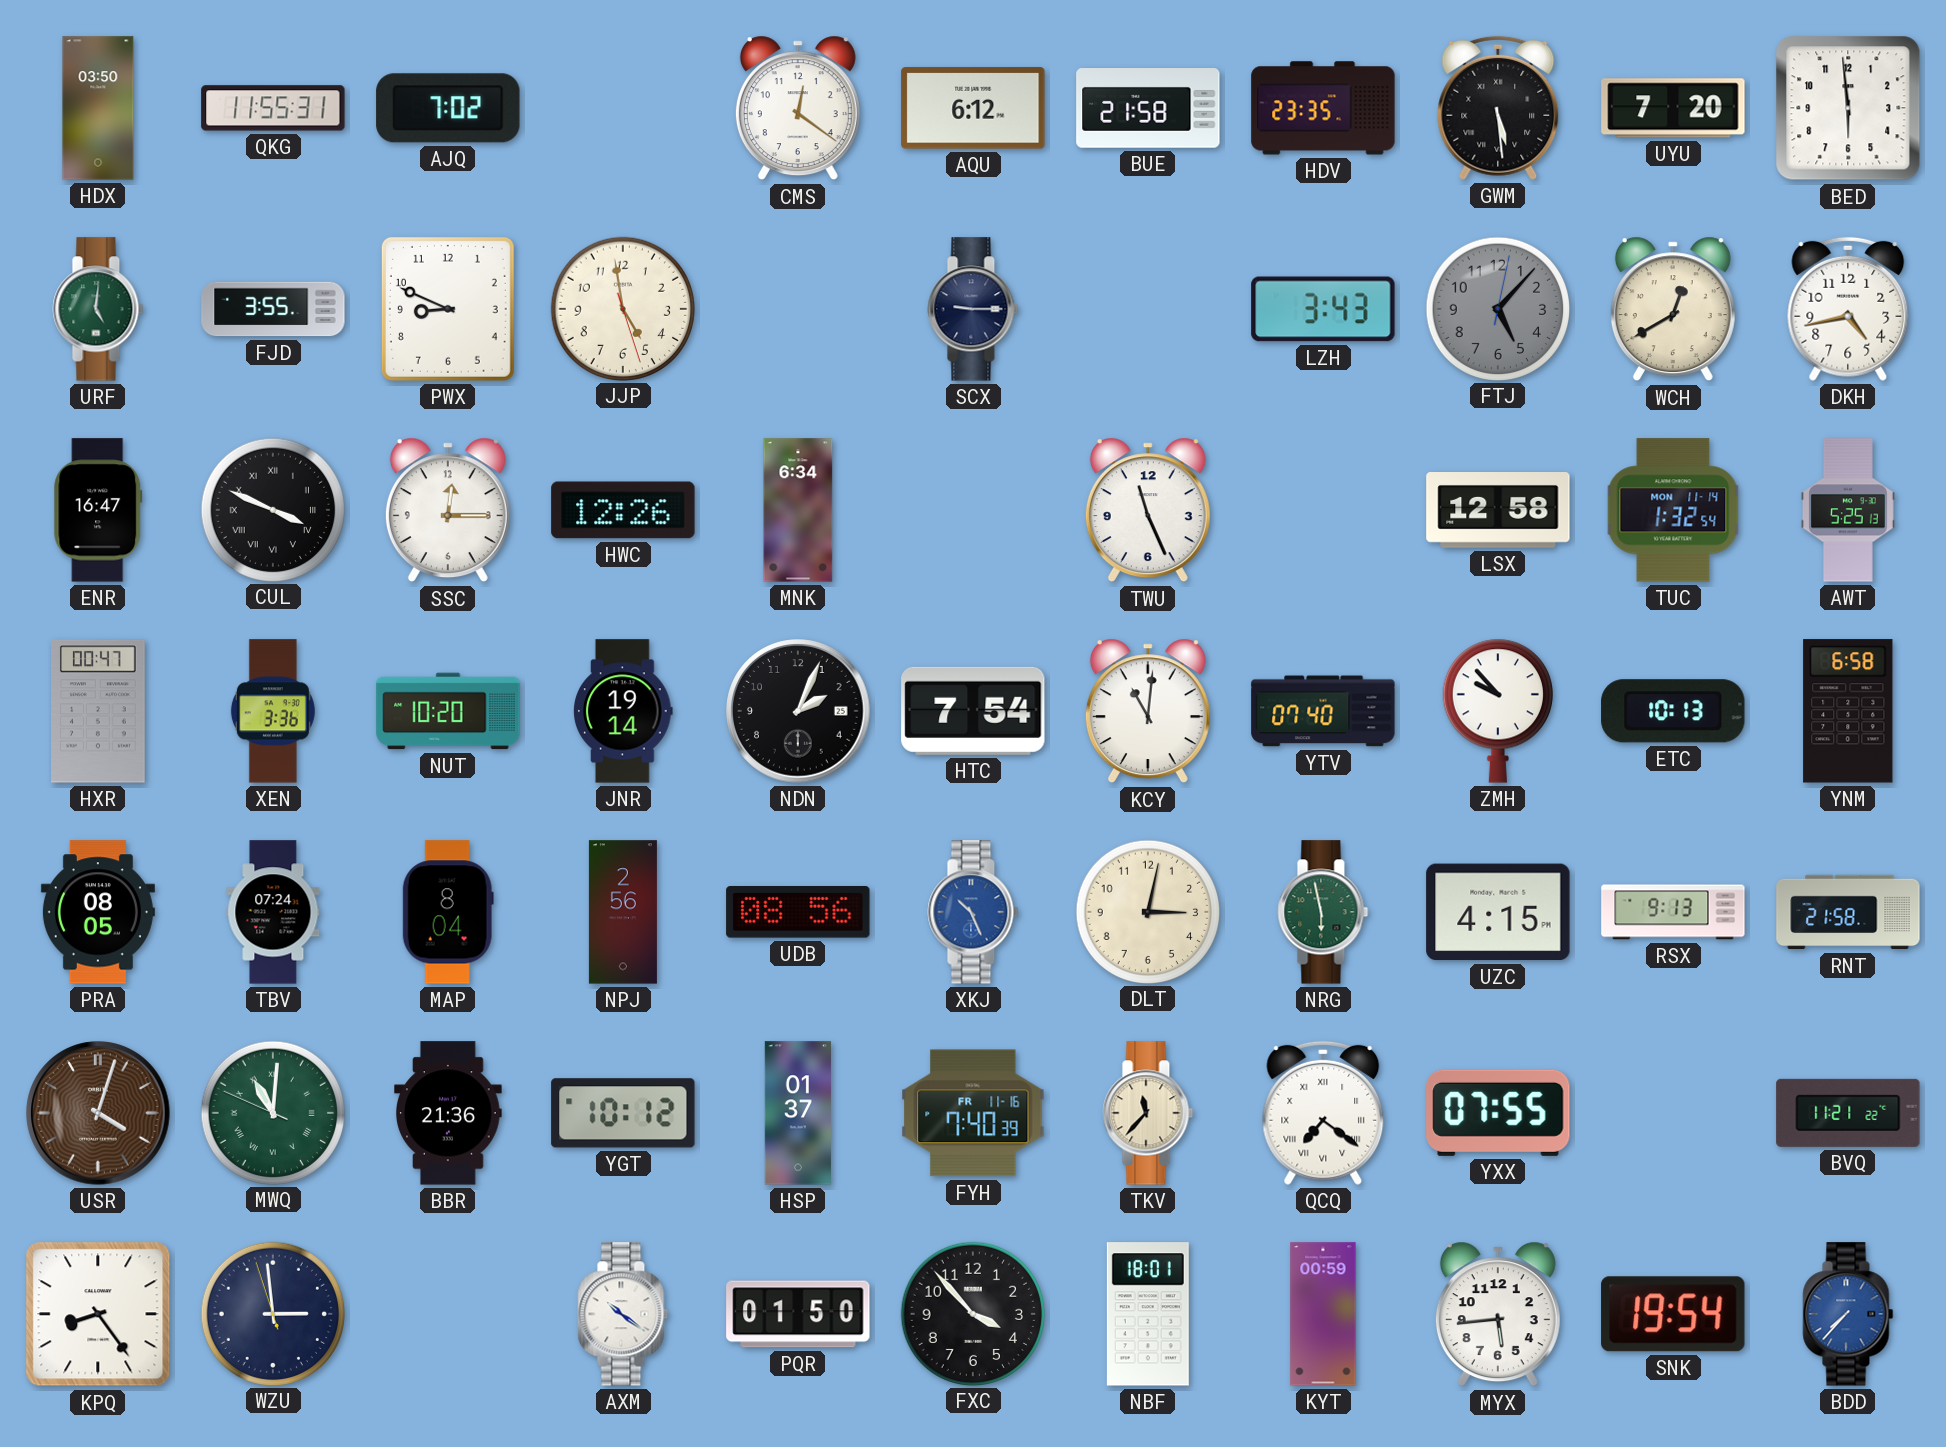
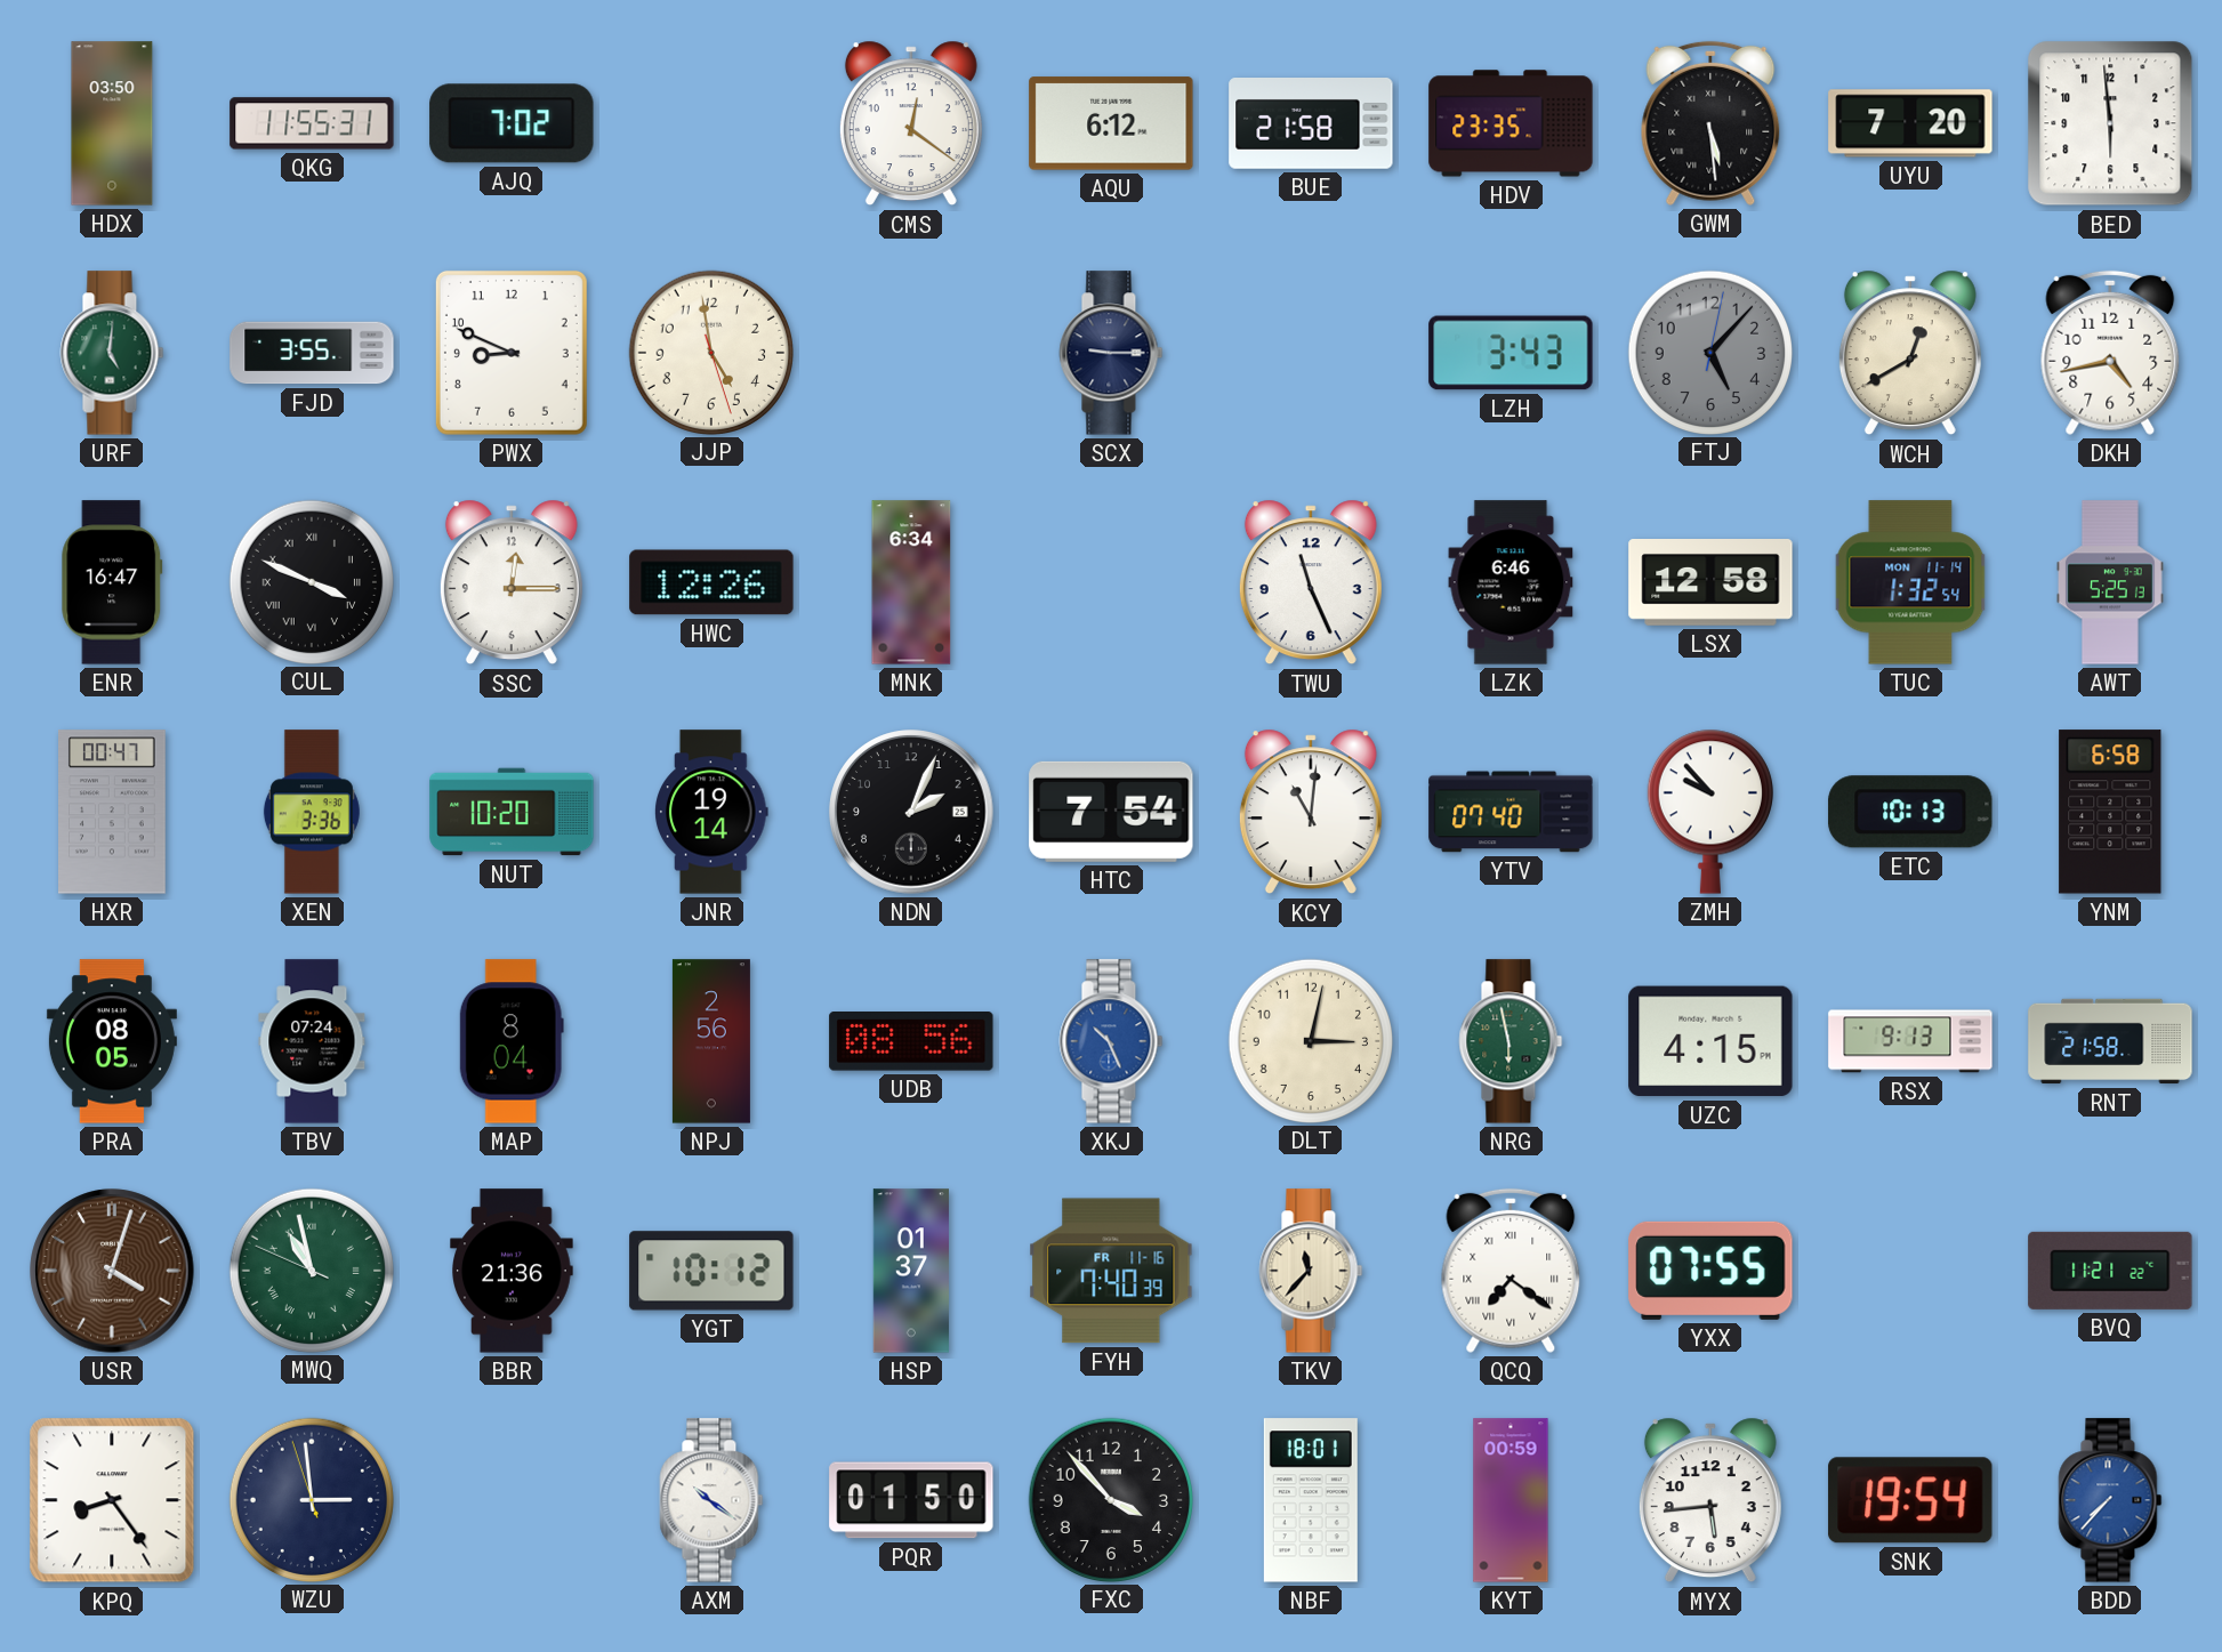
LZK: none -> 6:46
MWQ: 11:00 -> 10:57
